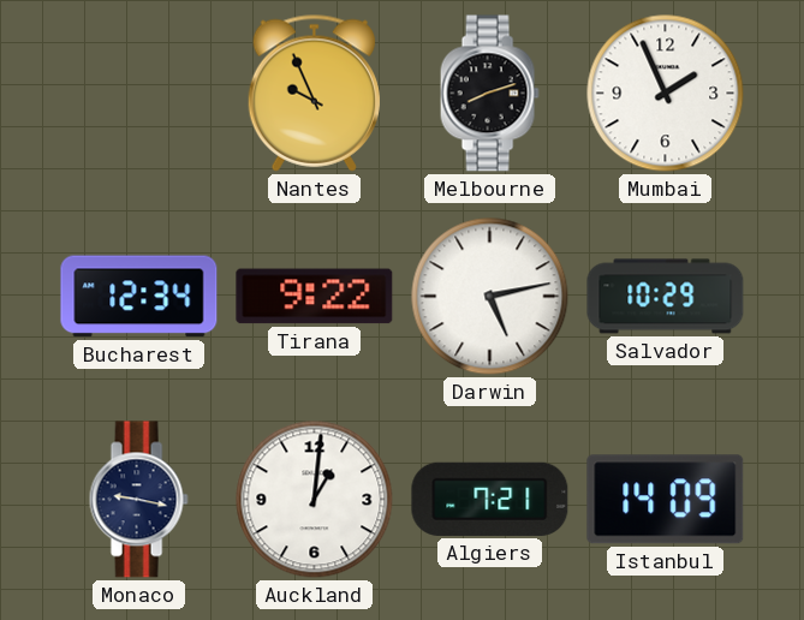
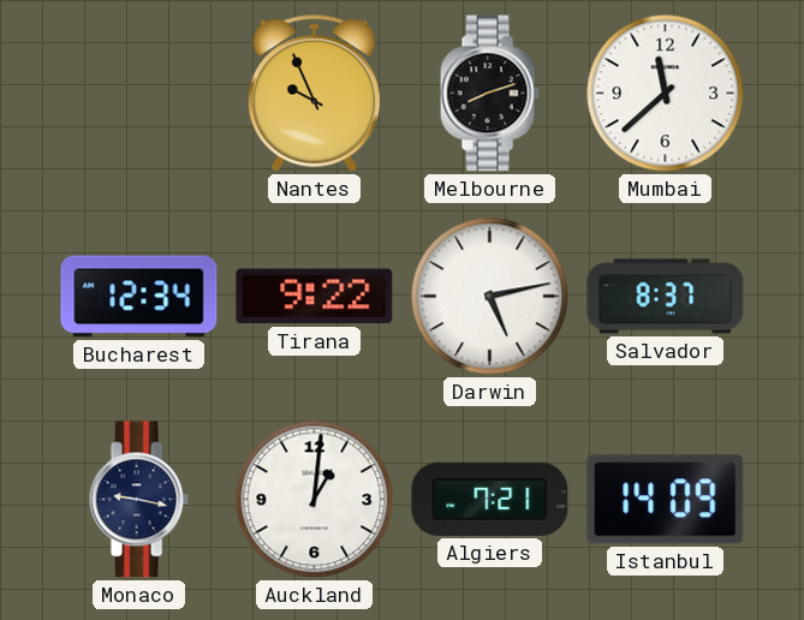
Mumbai: 1:56 -> 11:38
Salvador: 10:29 -> 8:37
